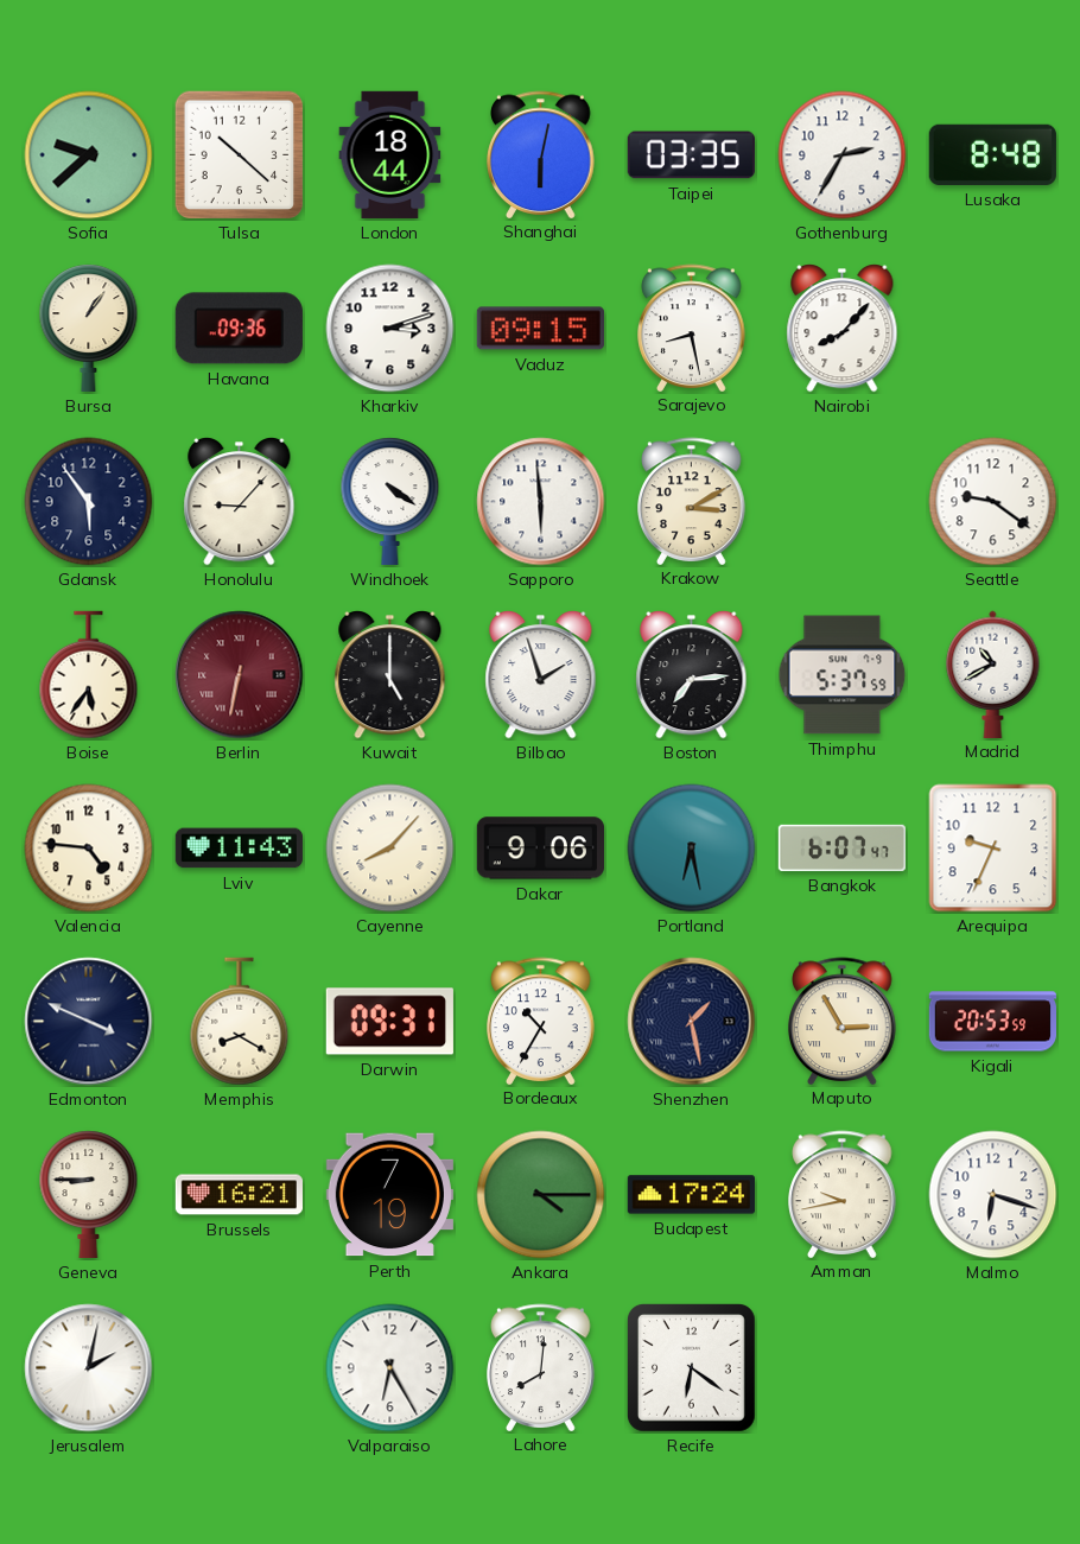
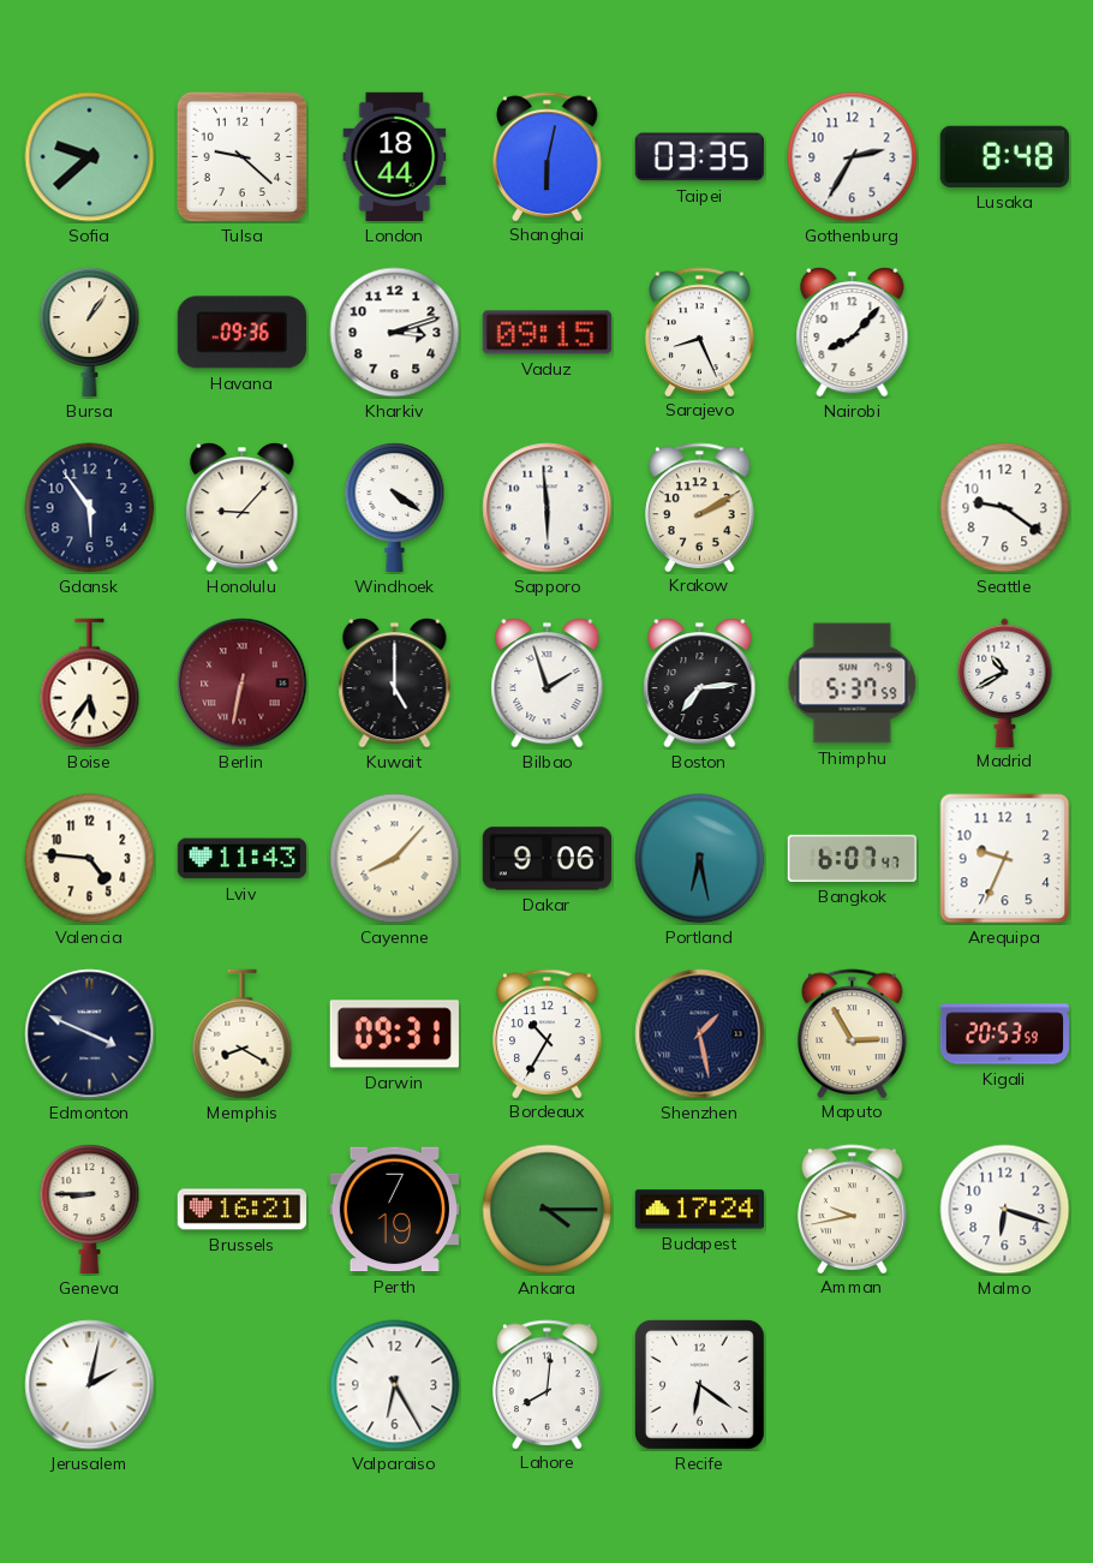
Tulsa: 10:22 -> 9:22
Sarajevo: 8:28 -> 8:26
Krakow: 3:10 -> 2:10
